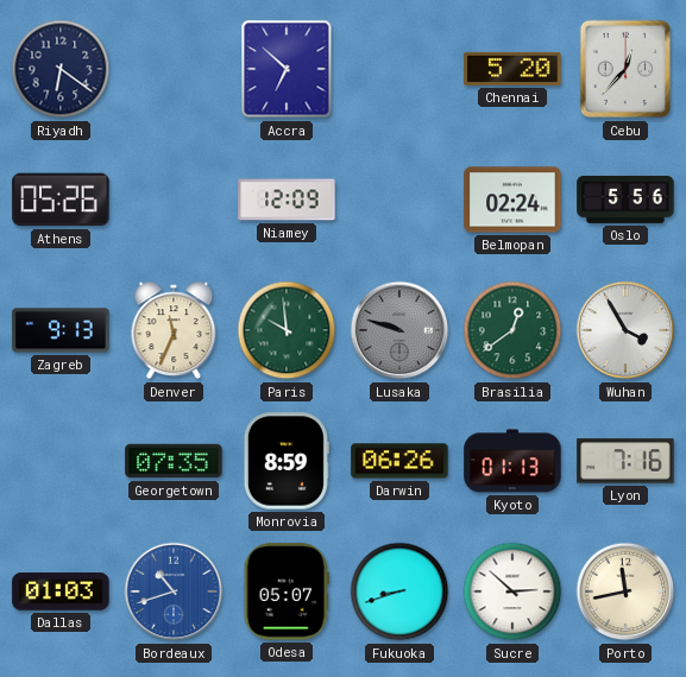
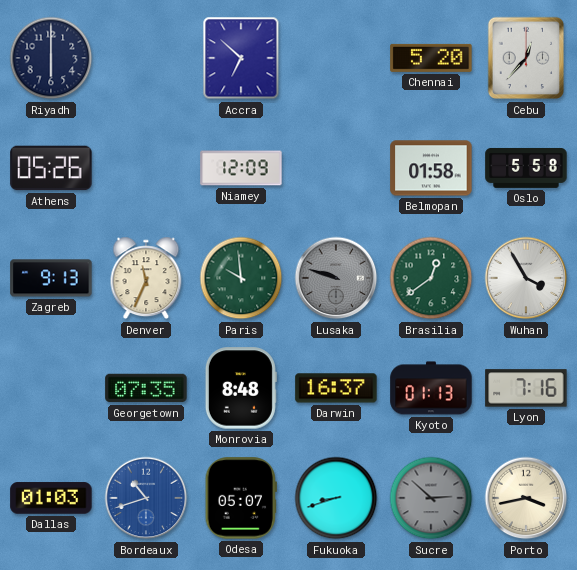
Riyadh: 6:21 -> 6:00
Belmopan: 02:24 -> 01:58
Oslo: 5:56 -> 5:58
Monrovia: 8:59 -> 8:48
Darwin: 06:26 -> 16:37
Sucre dial: white -> grey
Porto: 11:43 -> 3:43
